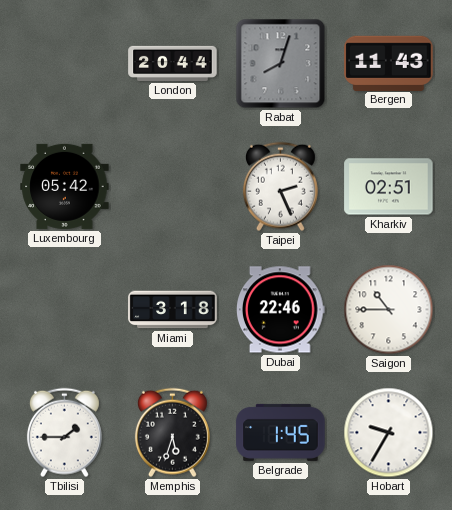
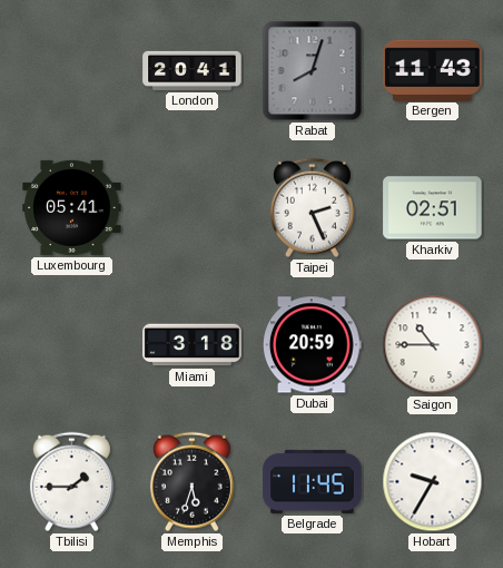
London: 20:44 -> 20:41
Luxembourg: 05:42 -> 05:41
Dubai: 22:46 -> 20:59
Belgrade: 1:45 -> 11:45
